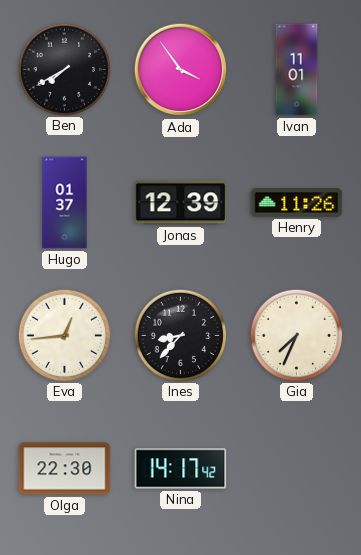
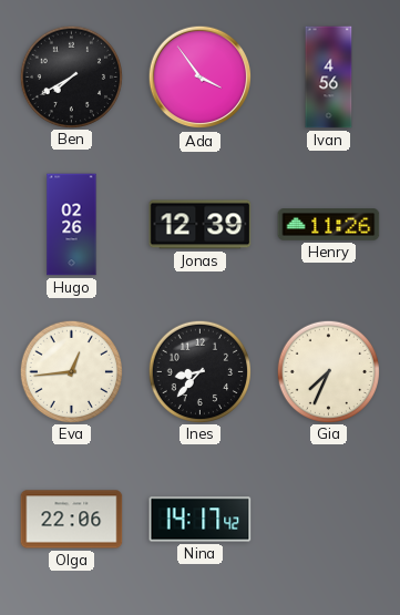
Ivan: 11:01 -> 4:56
Hugo: 01:37 -> 02:26
Olga: 22:30 -> 22:06
